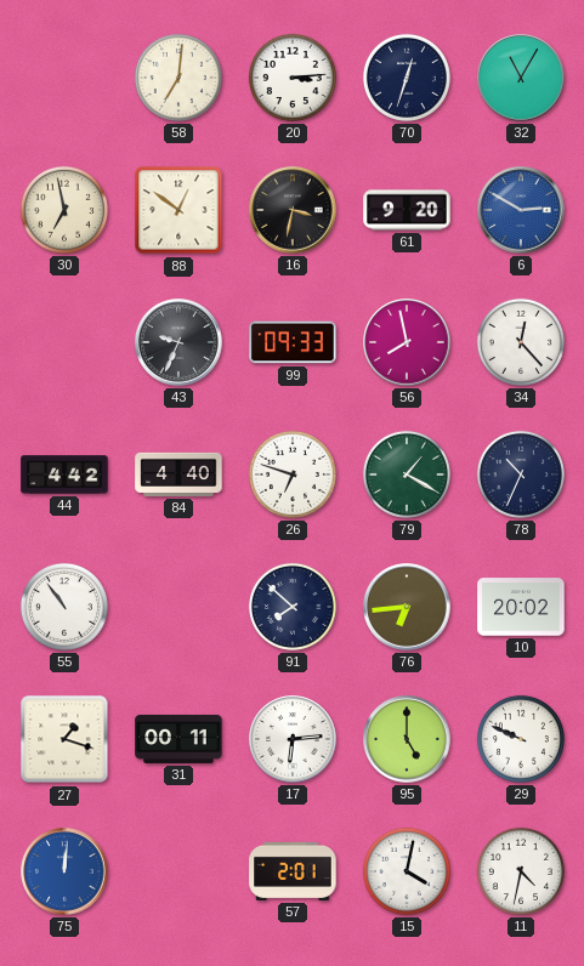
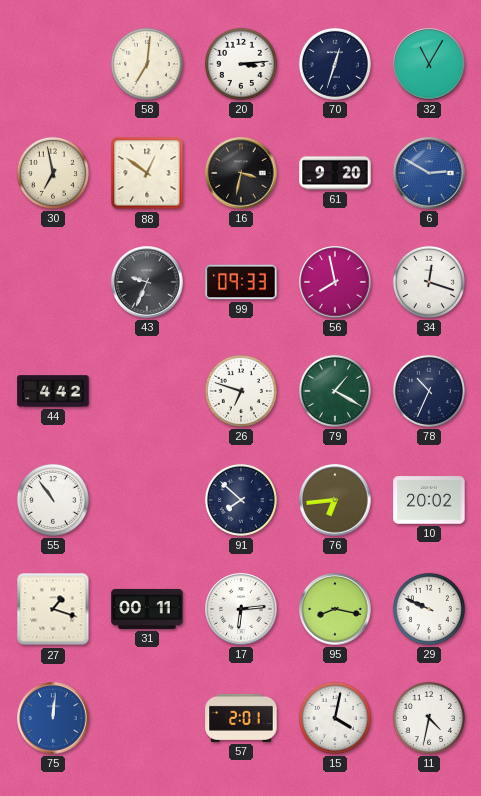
34: 12:23 -> 12:18
84: 4:40 -> none
95: 5:00 -> 8:17
